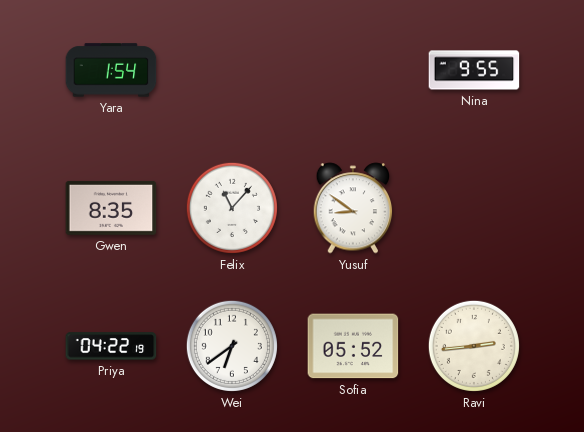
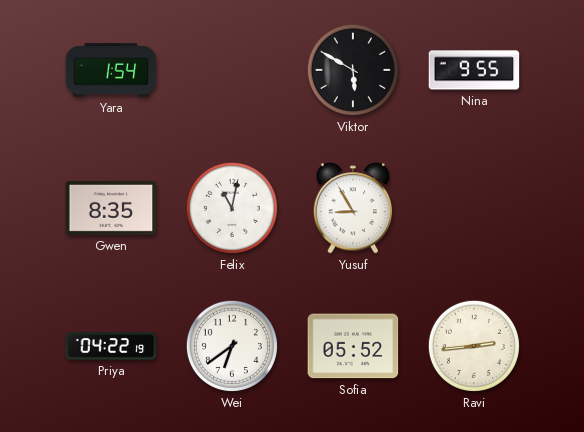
Viktor: none -> 5:50
Felix: 11:07 -> 11:02
Yusuf: 8:51 -> 8:55
